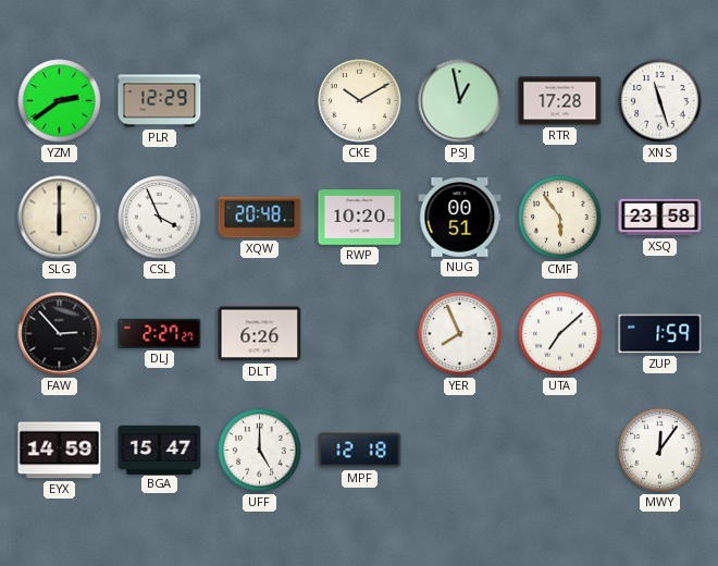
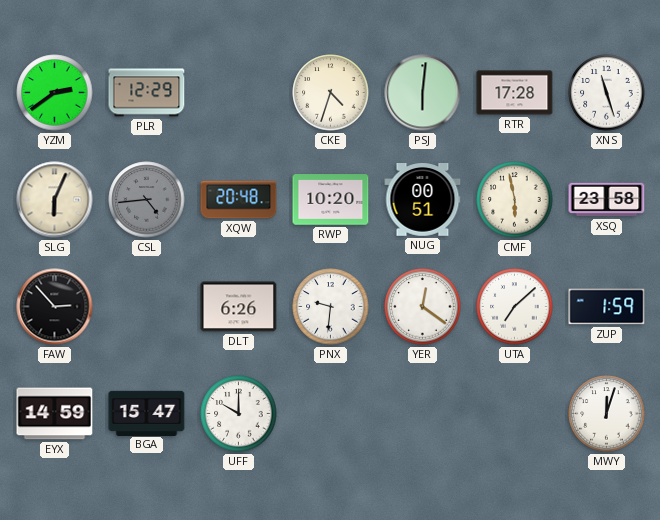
CKE: 10:10 -> 4:33
PSJ: 12:58 -> 6:01
SLG: 6:00 -> 6:04
CSL: 3:56 -> 4:44
CSL dial: white -> grey
CMF: 5:54 -> 5:58
DLJ: 2:27 -> none
PNX: none -> 9:31
YER: 7:56 -> 12:21
UFF: 5:00 -> 10:00
MPF: 12:18 -> none
MWY: 12:06 -> 12:03
